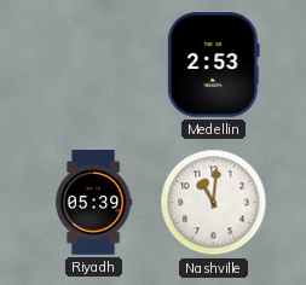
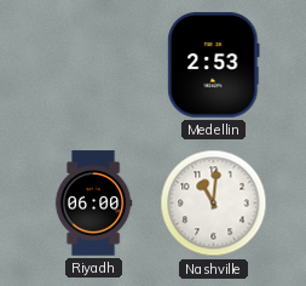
Riyadh: 05:39 -> 06:00
